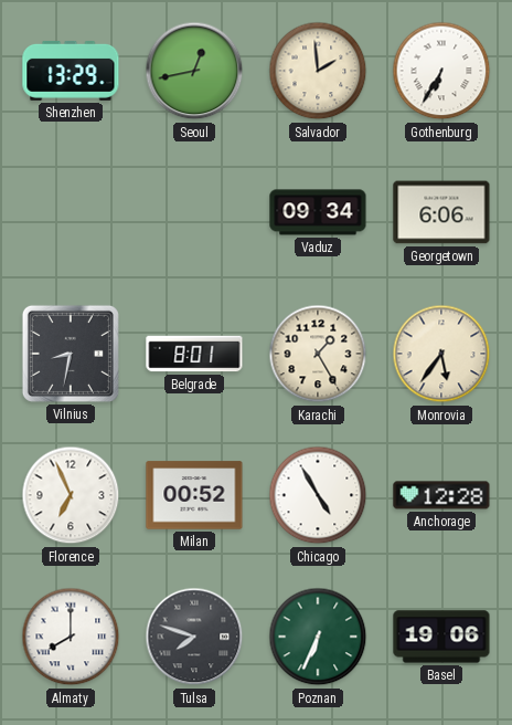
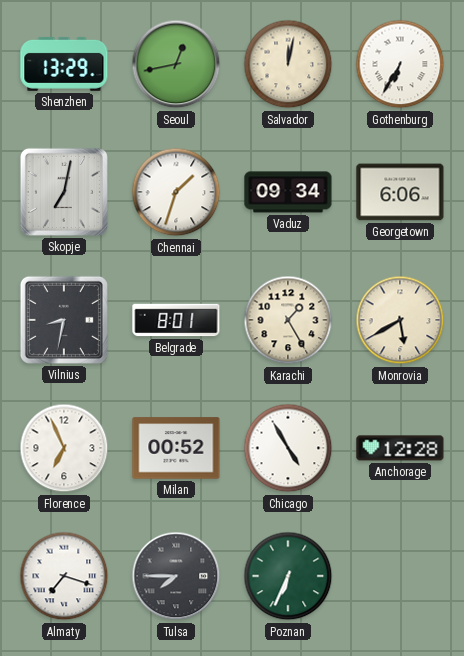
Salvador: 1:59 -> 12:02
Skopje: none -> 7:02
Chennai: none -> 1:33
Monrovia: 5:36 -> 5:40
Almaty: 8:00 -> 7:18
Tulsa: 7:48 -> 7:45
Basel: 19:06 -> none
